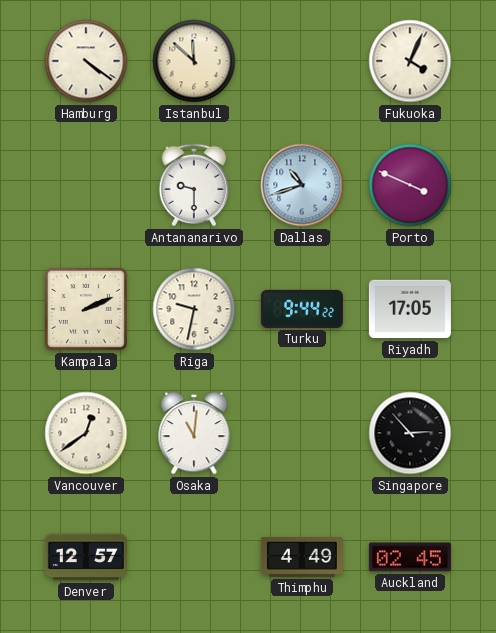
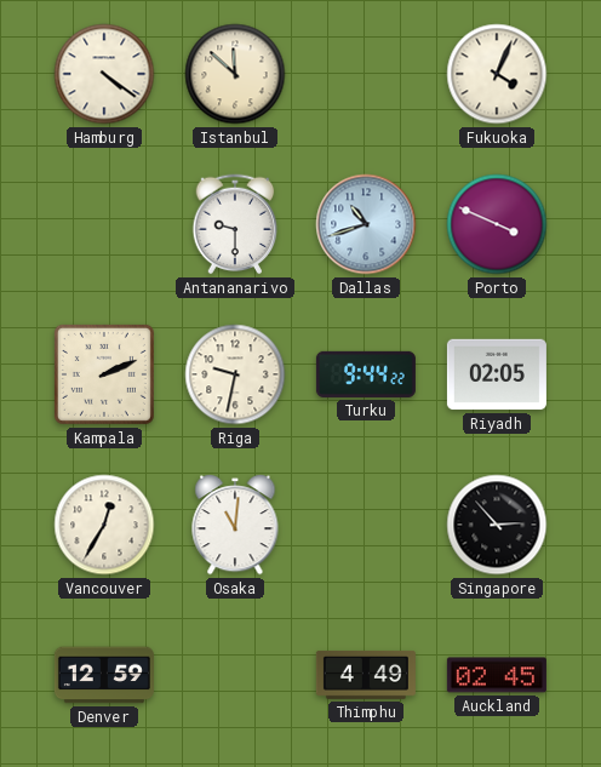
Riyadh: 17:05 -> 02:05
Vancouver: 12:39 -> 12:35
Denver: 12:57 -> 12:59
